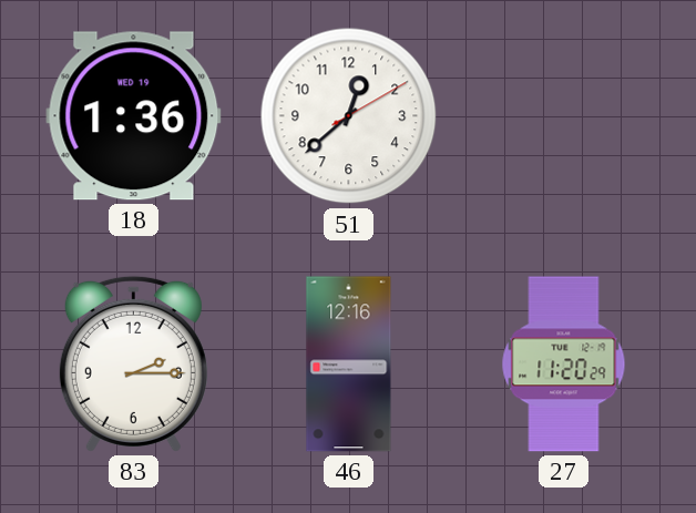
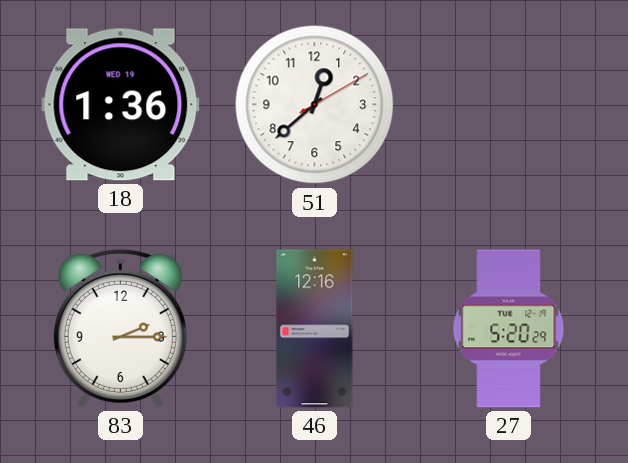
27: 11:20 -> 5:20
